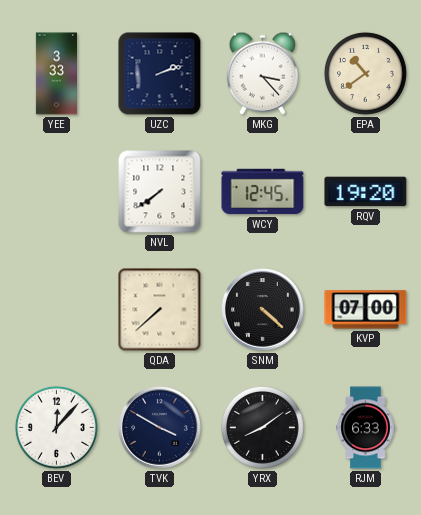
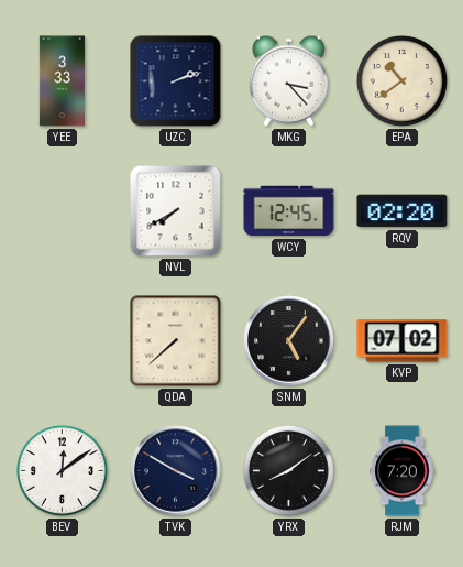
NVL: 7:39 -> 7:40
RQV: 19:20 -> 02:20
SNM: 4:22 -> 5:06
KVP: 07:00 -> 07:02
BEV: 12:07 -> 12:09
RJM: 6:33 -> 7:20
